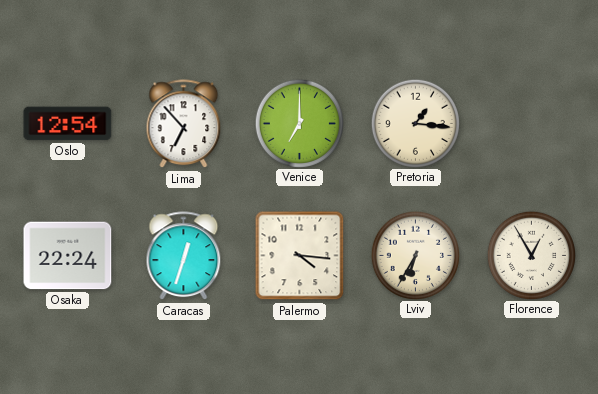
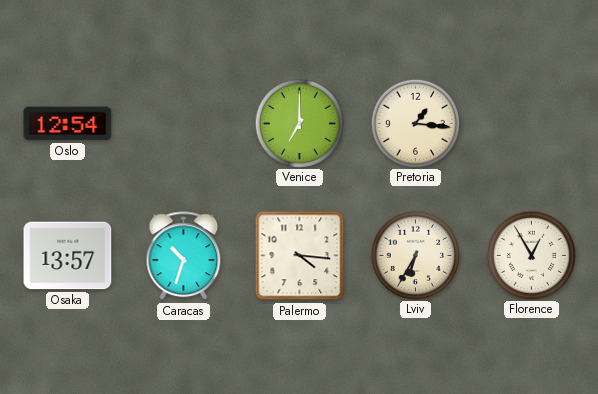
Lima: 6:53 -> none
Osaka: 22:24 -> 13:57
Caracas: 12:33 -> 10:33
